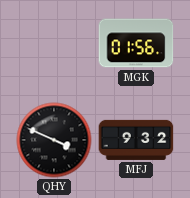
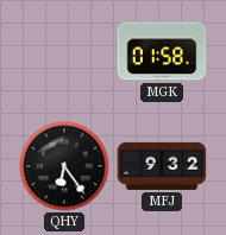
MGK: 01:56 -> 01:58
QHY: 3:49 -> 6:24
